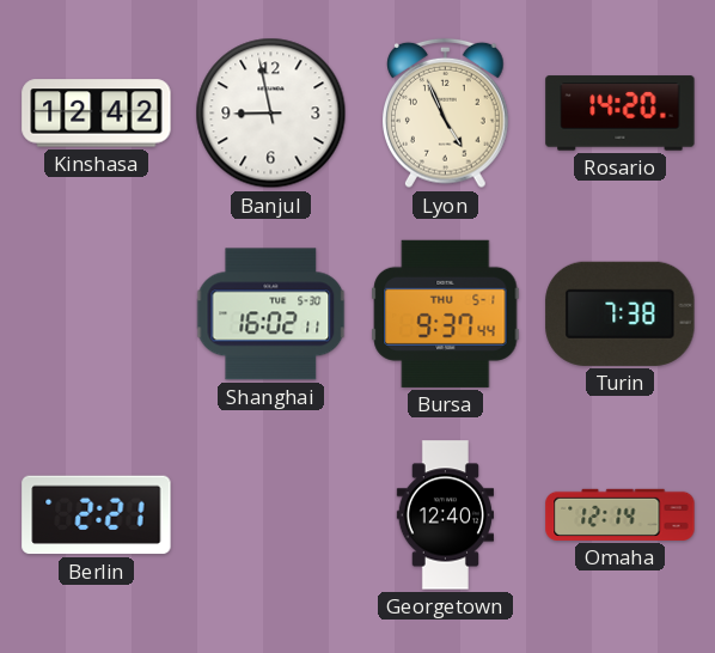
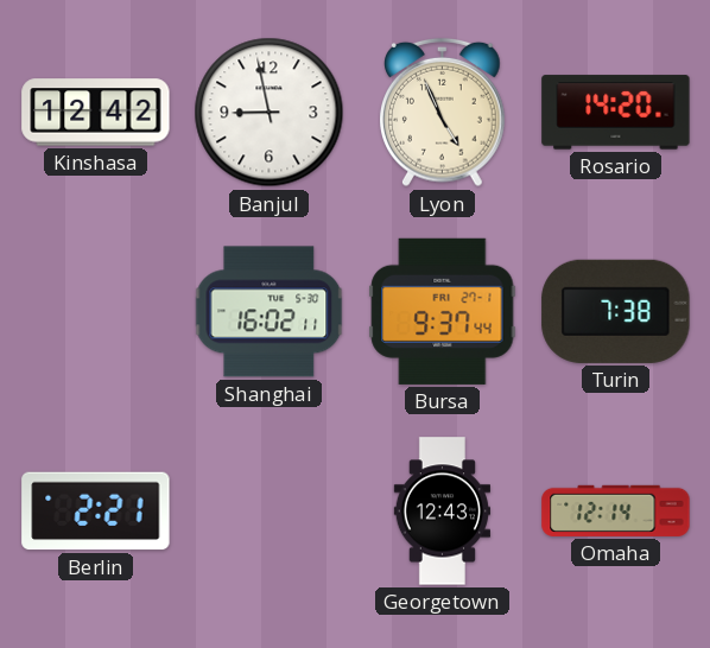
Bursa date: THU 5-1 -> FRI 27-1
Georgetown: 12:40 -> 12:43
